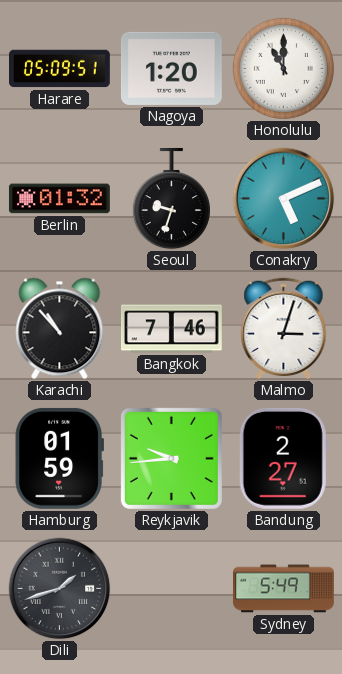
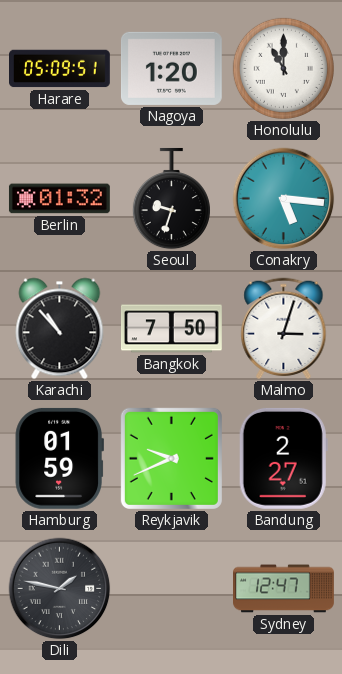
Conakry: 5:11 -> 5:16
Bangkok: 7:46 -> 7:50
Reykjavik: 9:44 -> 9:41
Dili: 1:42 -> 1:47
Sydney: 5:49 -> 12:47
